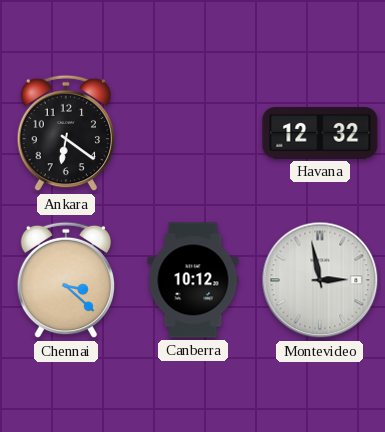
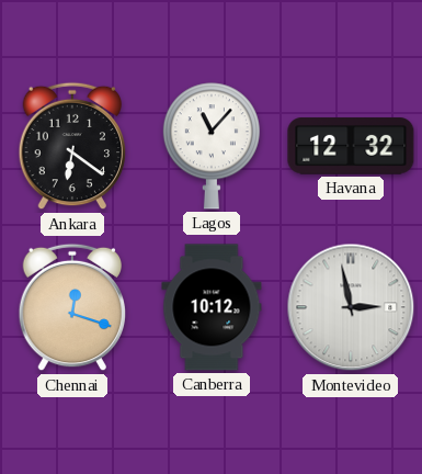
Lagos: none -> 11:07
Chennai: 3:22 -> 12:18
